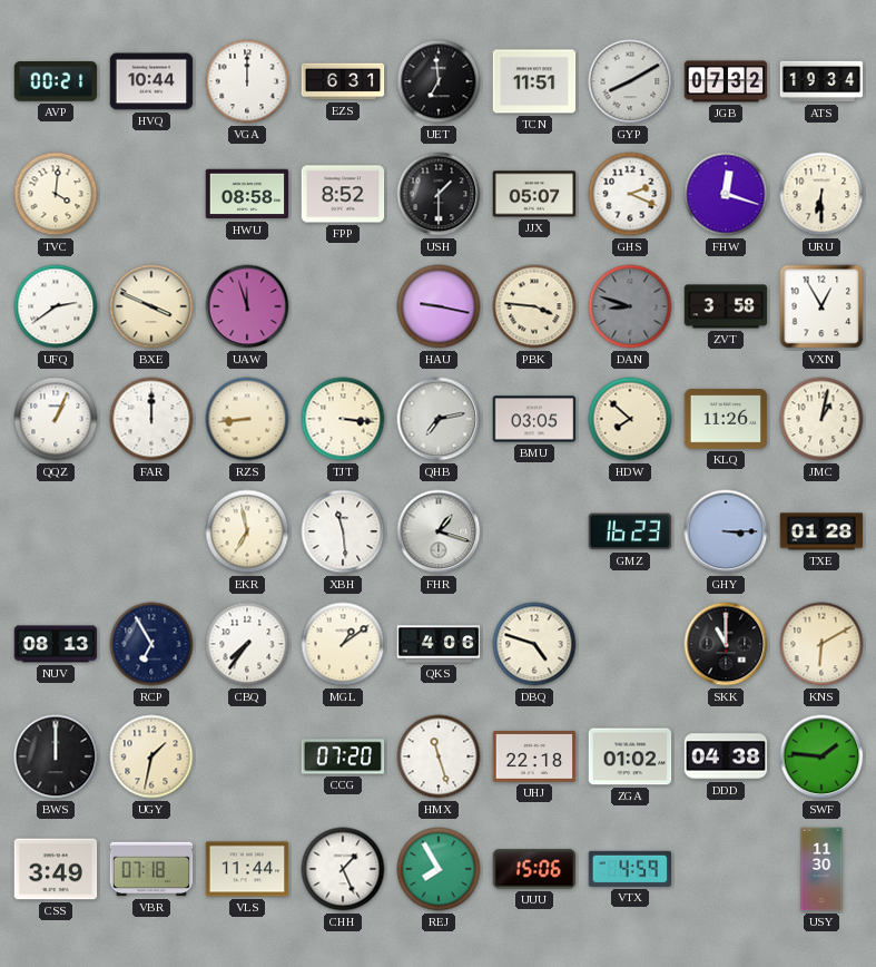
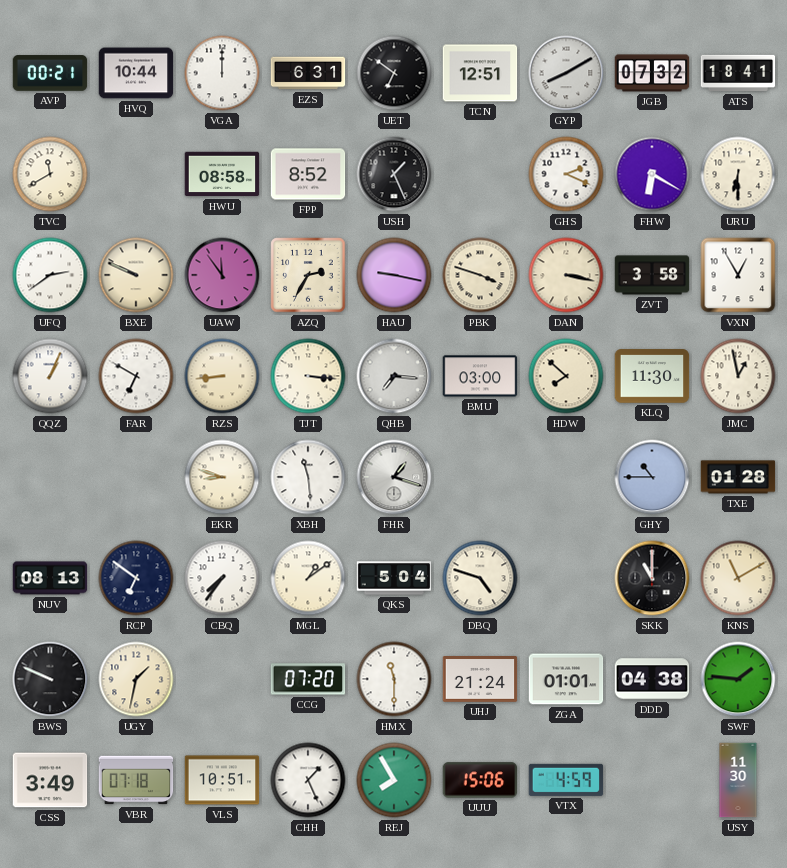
UET: 6:59 -> 6:51
TCN: 11:51 -> 12:51
ATS: 19:34 -> 18:41
TVC: 4:01 -> 11:40
USH: 1:30 -> 1:26
JJX: 05:07 -> none
FHW: 12:18 -> 6:20
BXE: 3:49 -> 9:49
UAW: 11:57 -> 11:54
AZQ: none -> 2:35
PBK: 3:46 -> 3:48
DAN: 8:48 -> 3:17
DAN dial: grey -> cream
FAR: 12:00 -> 6:50
QHB: 7:13 -> 7:16
BMU: 03:05 -> 03:00
KLQ: 11:26 -> 11:30
JMC: 1:02 -> 12:58
EKR: 6:58 -> 8:48
GMZ: 16:23 -> none
GHY: 3:15 -> 10:45
RCP: 6:55 -> 6:51
QKS: 4:06 -> 5:04
KNS: 6:10 -> 11:10
BWS: 12:00 -> 9:49
HMX: 11:27 -> 11:30
UHJ: 22:18 -> 21:24
ZGA: 01:02 -> 01:01
VLS: 11:44 -> 10:51
